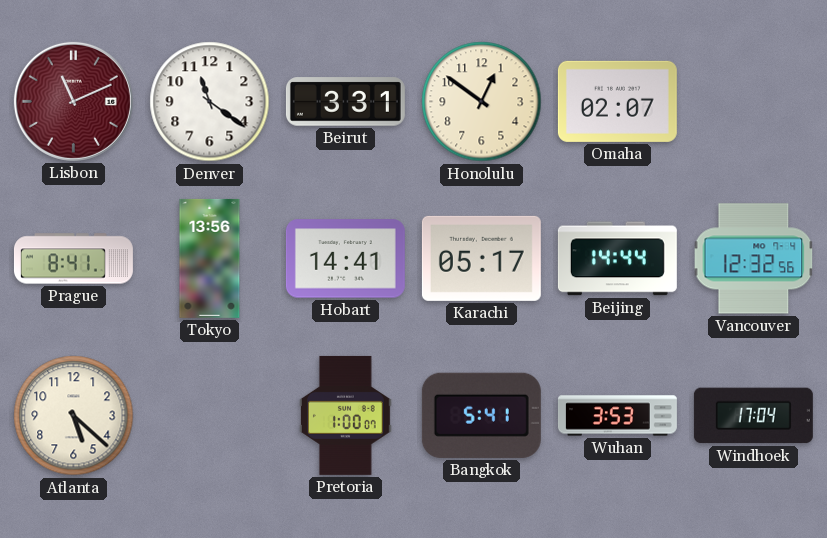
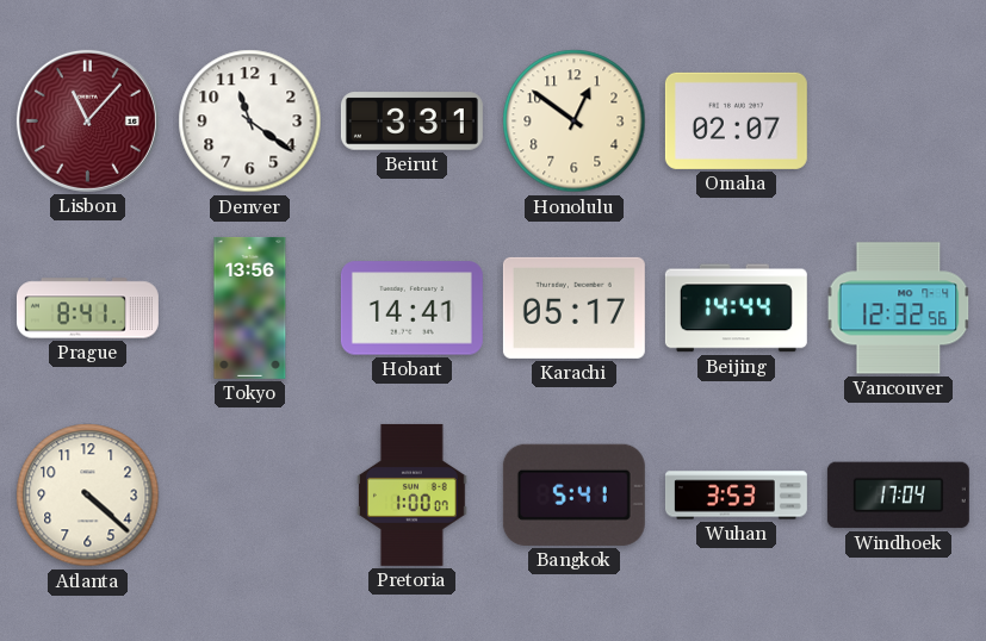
Lisbon: 11:11 -> 11:07
Atlanta: 5:22 -> 4:22
